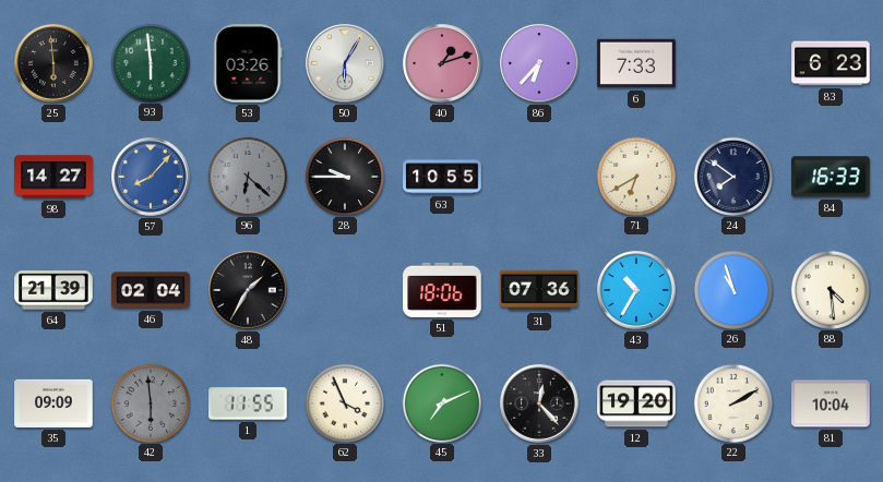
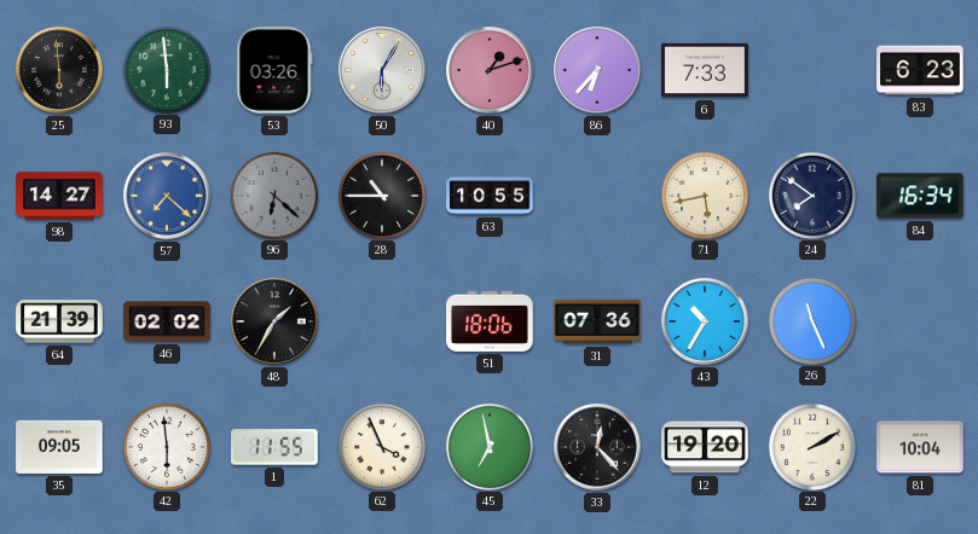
57: 8:07 -> 7:22
28: 9:45 -> 10:45
71: 6:40 -> 5:43
84: 16:33 -> 16:34
46: 02:04 -> 02:02
26: 10:57 -> 11:26
88: 4:29 -> none
35: 09:09 -> 09:05
42 dial: grey -> white
45: 7:11 -> 6:58
